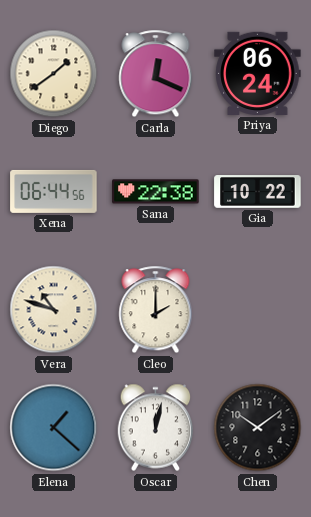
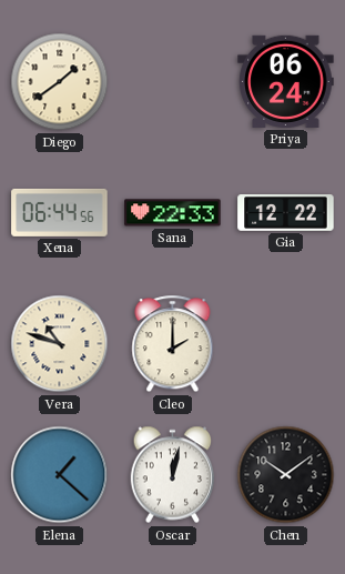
Carla: 12:19 -> none
Sana: 22:38 -> 22:33
Gia: 10:22 -> 12:22
